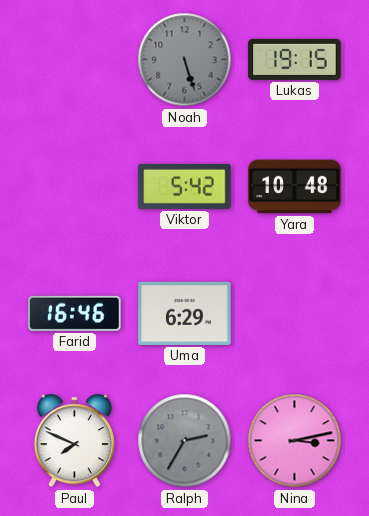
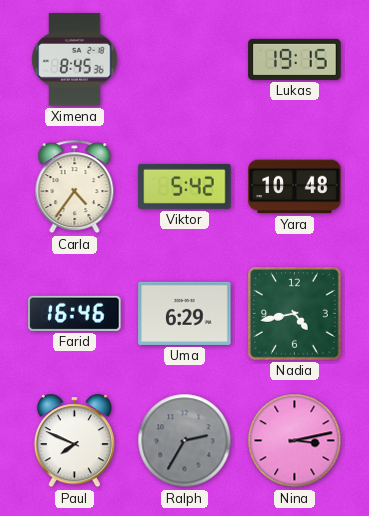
Ximena: none -> 8:45
Noah: 5:27 -> none
Carla: none -> 4:36
Nadia: none -> 4:43
